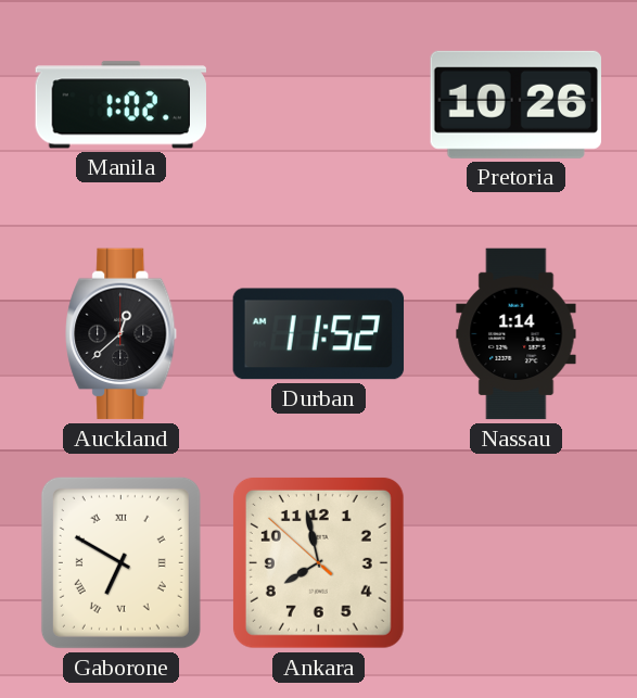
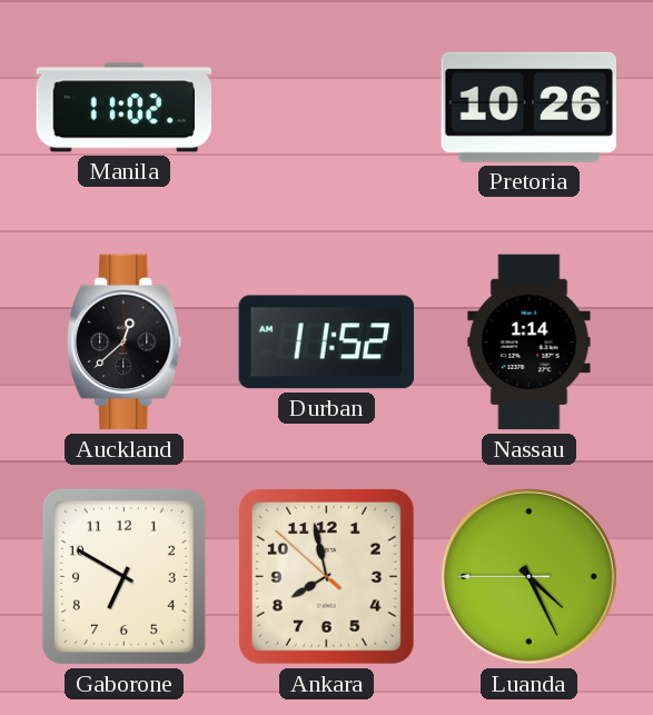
Manila: 1:02 -> 11:02
Gaborone numerals: Roman -> Arabic
Luanda: none -> 4:25
